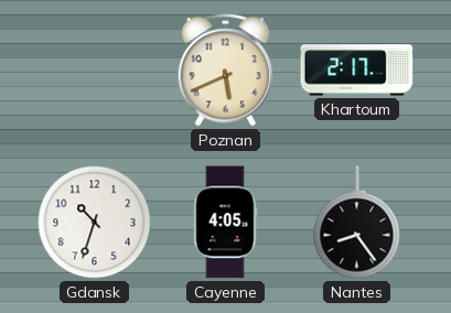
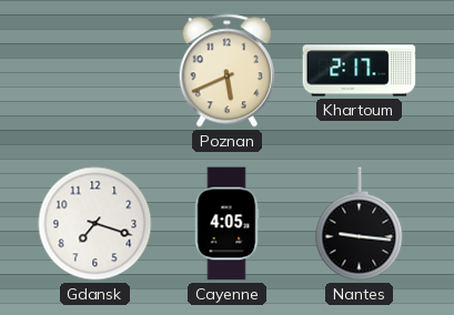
Gdansk: 10:33 -> 7:18
Nantes: 8:24 -> 9:16
